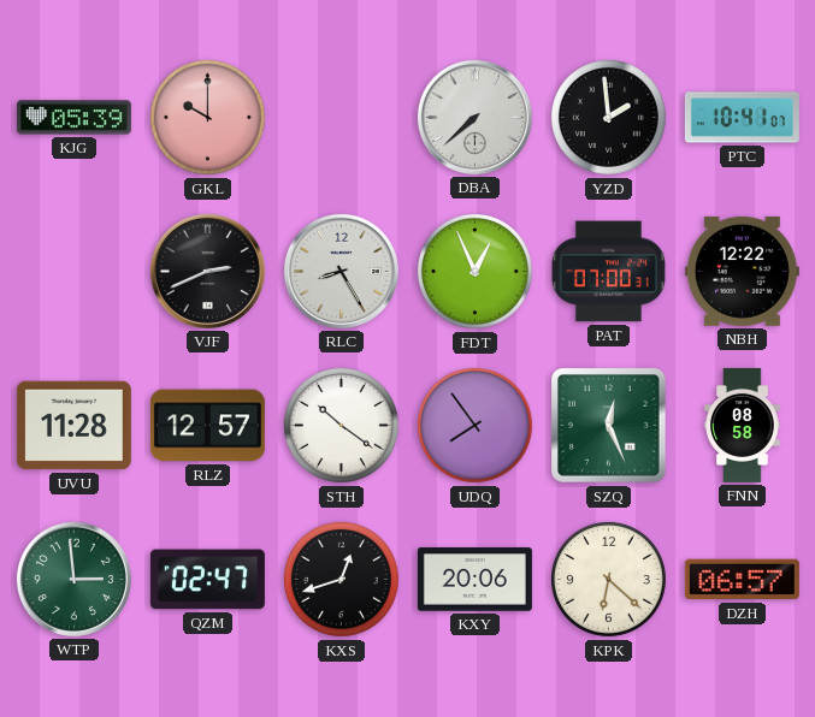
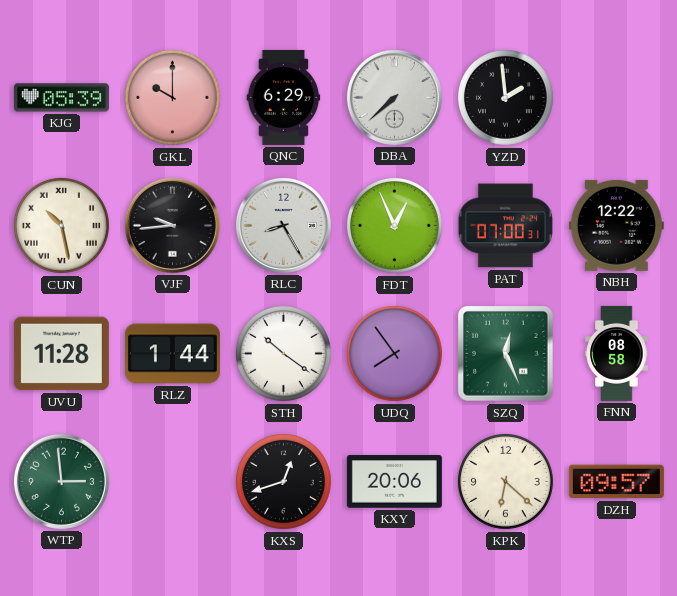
QNC: none -> 6:29
PTC: 10:41 -> none
CUN: none -> 10:28
VJF: 2:41 -> 9:44
RLZ: 12:57 -> 1:44
QZM: 02:47 -> none
DZH: 06:57 -> 09:57
